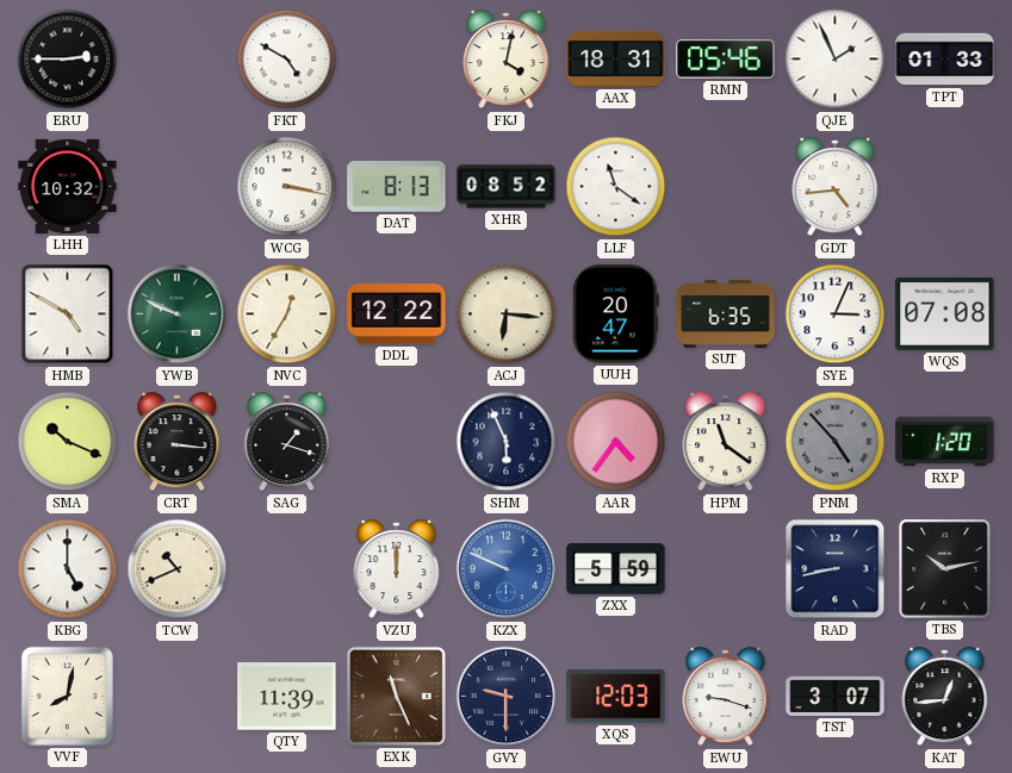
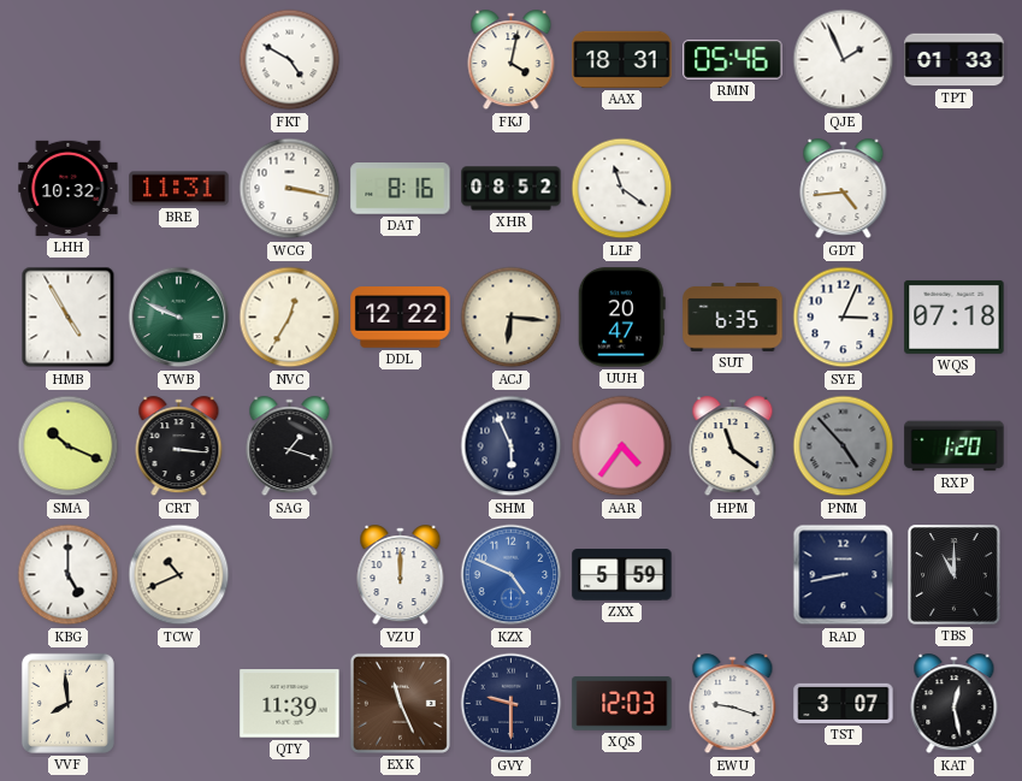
ERU: 2:45 -> none
BRE: none -> 11:31
DAT: 8:13 -> 8:16
HMB: 4:50 -> 4:55
WQS: 07:08 -> 07:18
KZX: 9:49 -> 4:49
TBS: 10:13 -> 11:00
VVF: 8:02 -> 7:59
KAT: 12:44 -> 12:28
